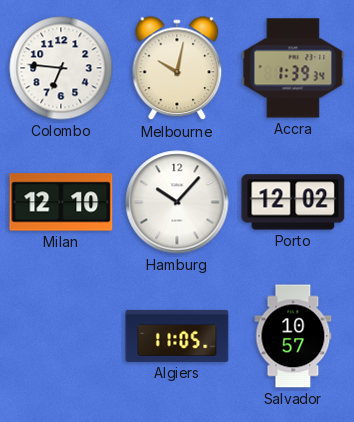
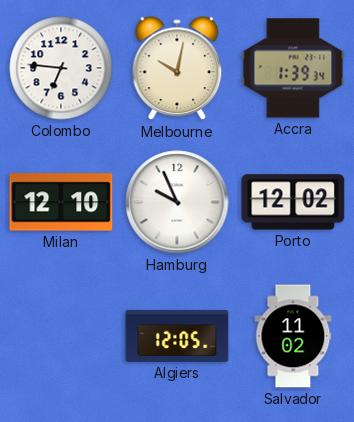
Hamburg: 10:07 -> 9:56
Algiers: 11:05 -> 12:05
Salvador: 10:57 -> 11:02
